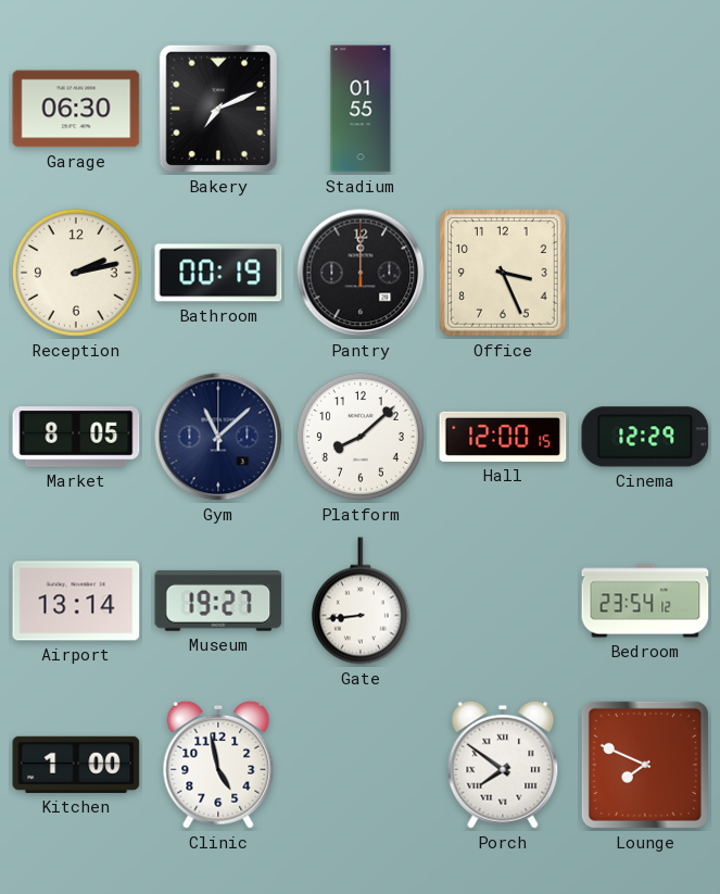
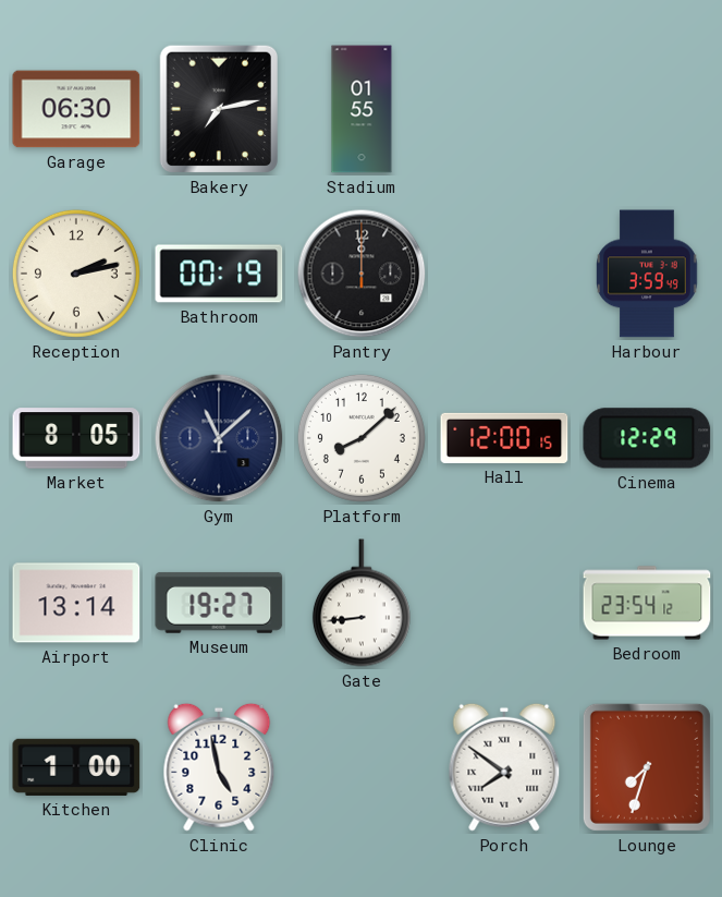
Bakery: 7:11 -> 7:13
Office: 3:26 -> none
Harbour: none -> 3:59
Lounge: 7:49 -> 7:33
